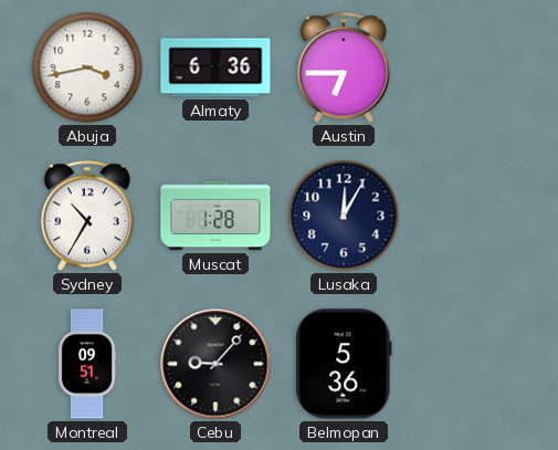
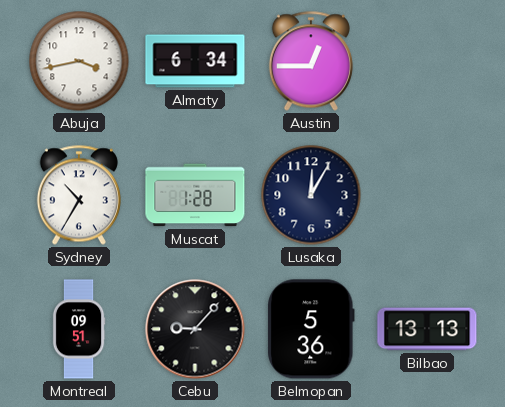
Almaty: 6:36 -> 6:34
Austin: 6:45 -> 12:45
Bilbao: none -> 13:13
